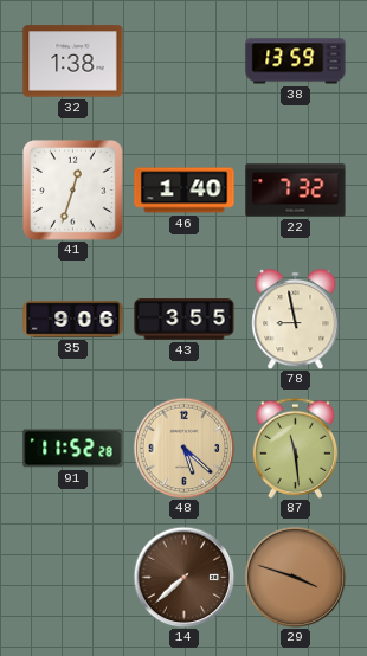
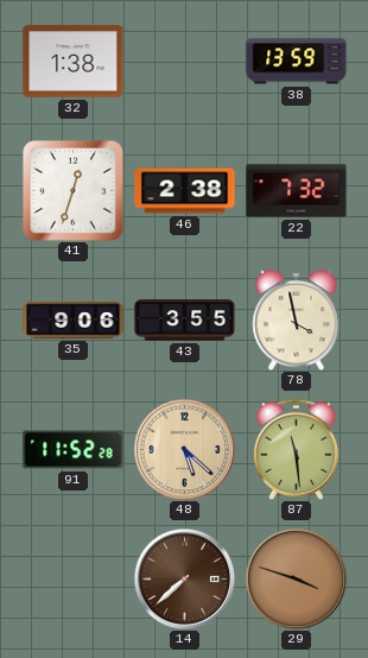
46: 1:40 -> 2:38
78: 8:58 -> 3:58
